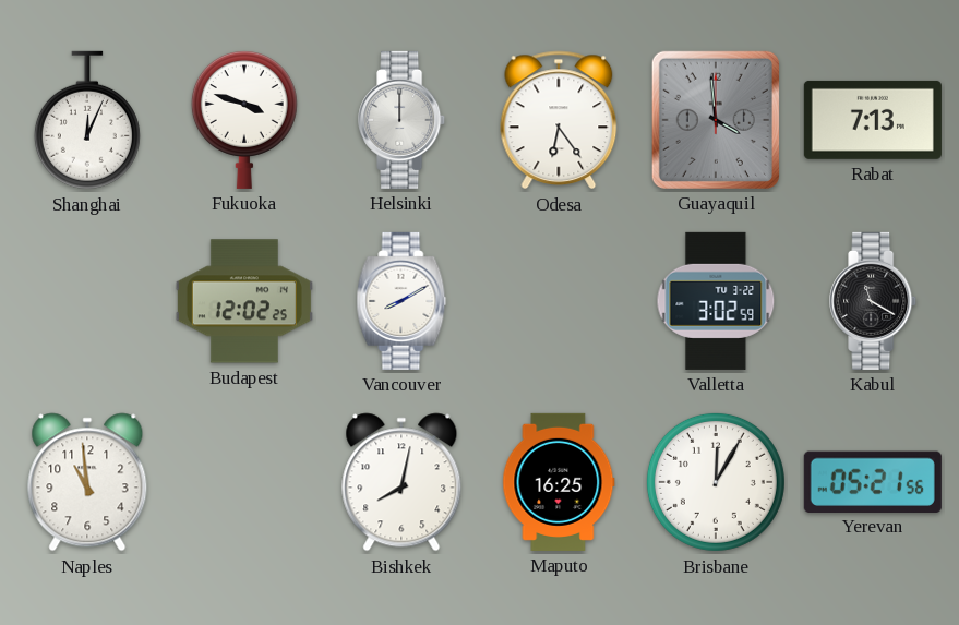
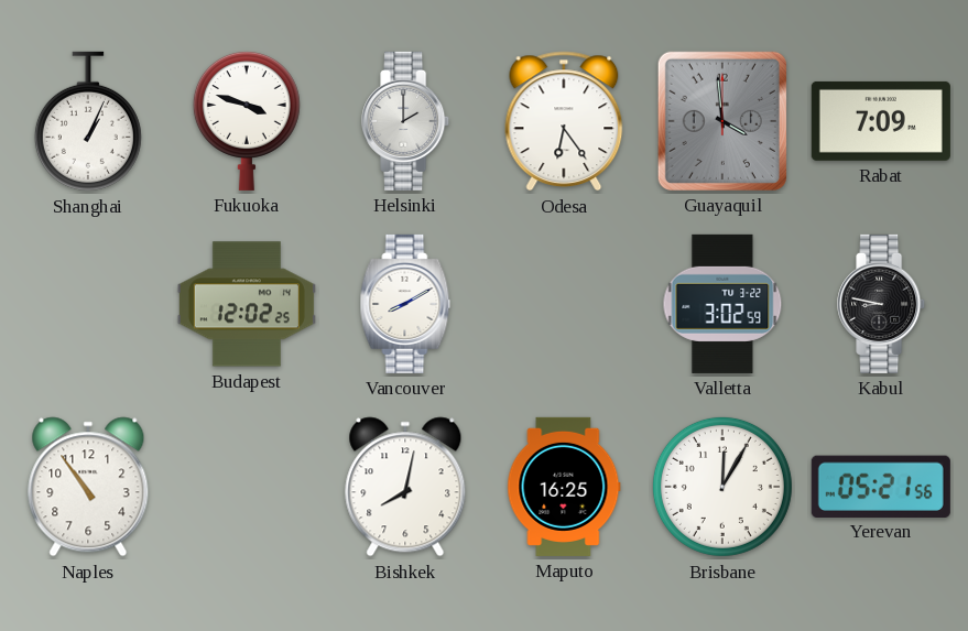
Shanghai: 12:04 -> 1:04
Helsinki: 12:00 -> 2:00
Rabat: 7:13 -> 7:09
Kabul: 11:20 -> 8:47
Naples: 10:59 -> 10:54
